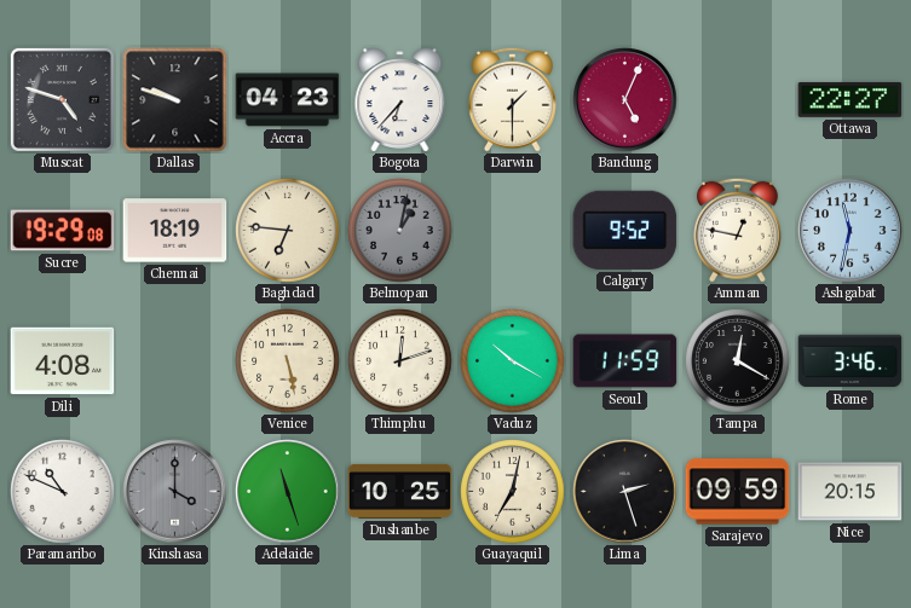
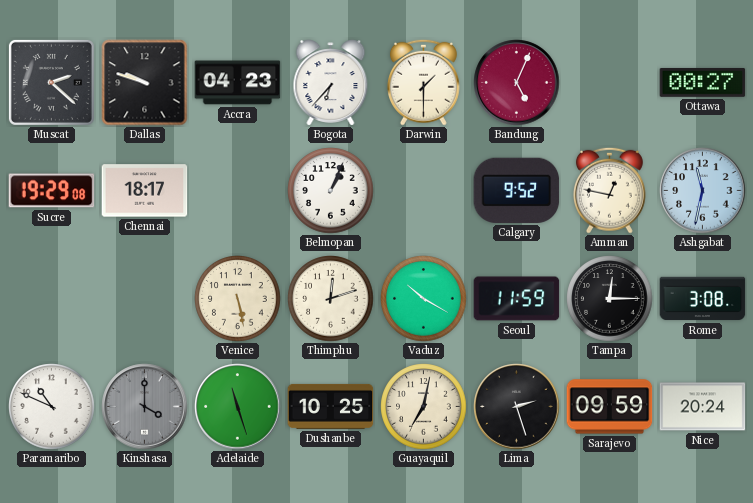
Muscat: 4:48 -> 2:22
Ottawa: 22:27 -> 00:27
Chennai: 18:19 -> 18:17
Baghdad: 6:46 -> none
Belmopan: 1:02 -> 1:04
Belmopan dial: grey -> white
Dili: 4:08 -> none
Tampa: 12:20 -> 12:15
Rome: 3:46 -> 3:08
Nice: 20:15 -> 20:24
